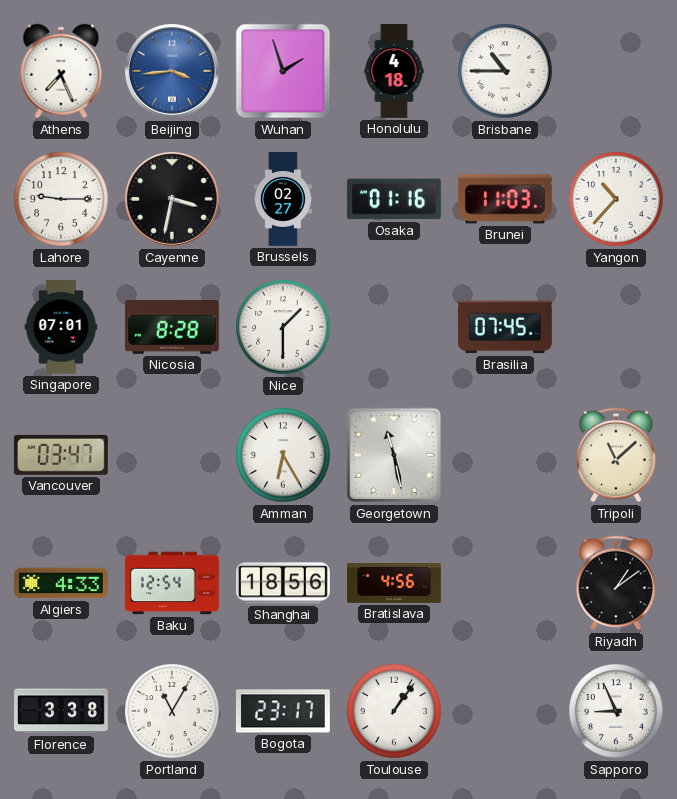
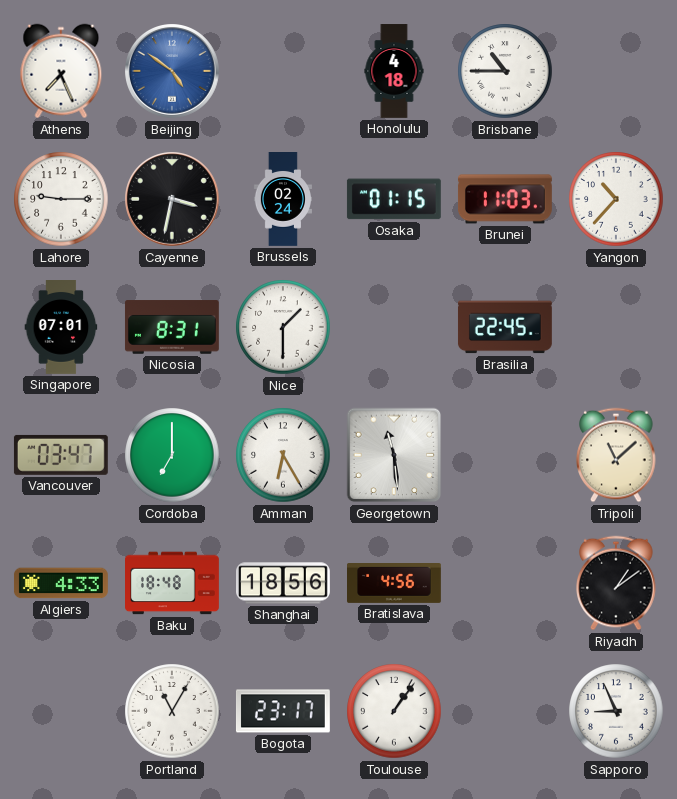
Beijing: 3:44 -> 4:51
Wuhan: 1:57 -> none
Brussels: 02:27 -> 02:24
Osaka: 01:16 -> 01:15
Nicosia: 8:28 -> 8:31
Brasilia: 07:45 -> 22:45
Cordoba: none -> 7:00
Georgetown: 11:28 -> 11:29
Baku: 12:54 -> 18:48
Florence: 3:38 -> none
